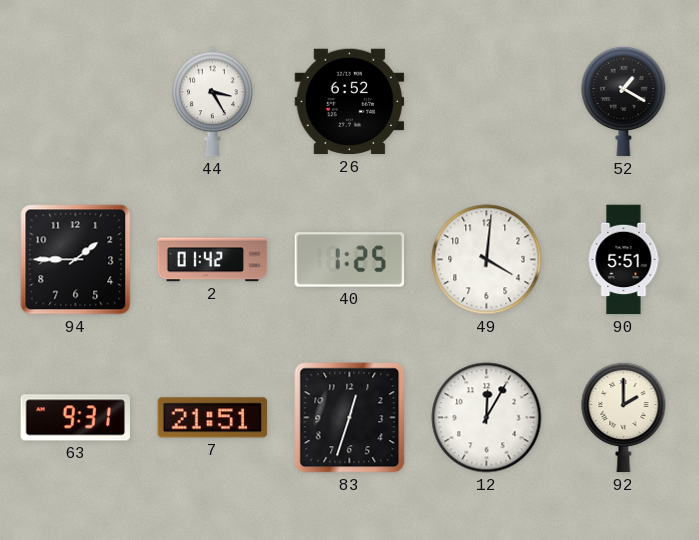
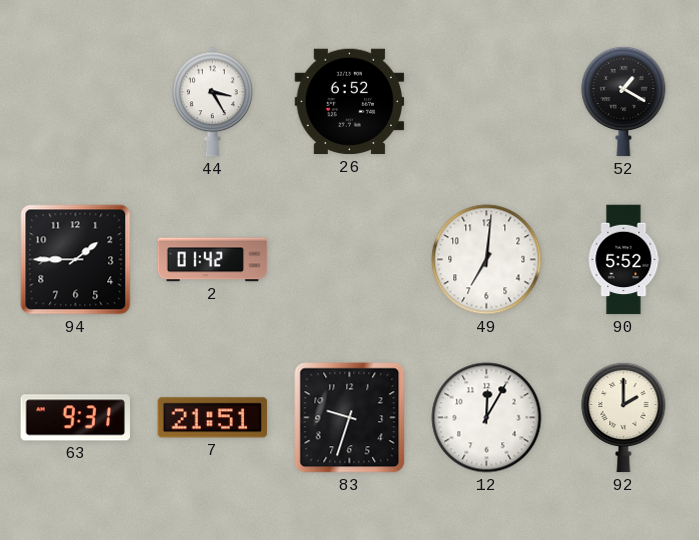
40: 1:25 -> none
49: 4:01 -> 7:01
90: 5:51 -> 5:52
83: 12:33 -> 9:33
